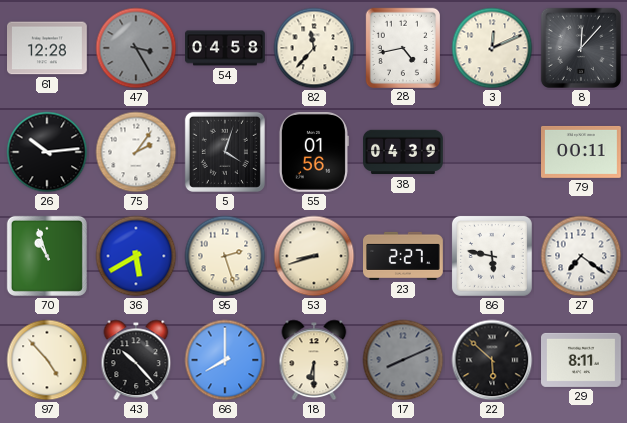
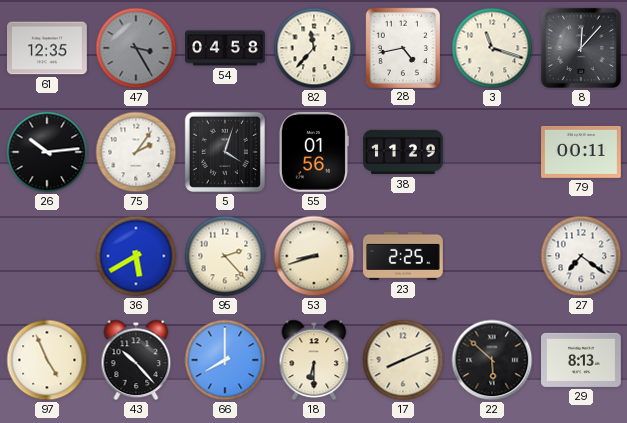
61: 12:28 -> 12:35
3: 12:11 -> 11:18
38: 04:39 -> 11:29
70: 10:57 -> none
95: 2:27 -> 2:23
23: 2:27 -> 2:25
86: 5:47 -> none
97: 4:53 -> 4:56
17 dial: grey -> cream
29: 8:11 -> 8:13
